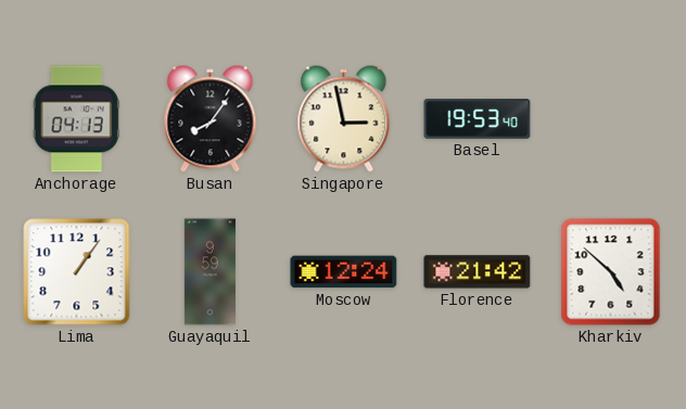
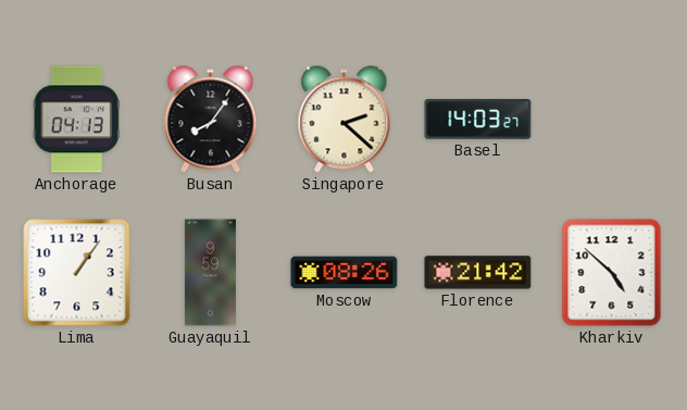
Singapore: 2:58 -> 2:22
Basel: 19:53 -> 14:03
Moscow: 12:24 -> 08:26
